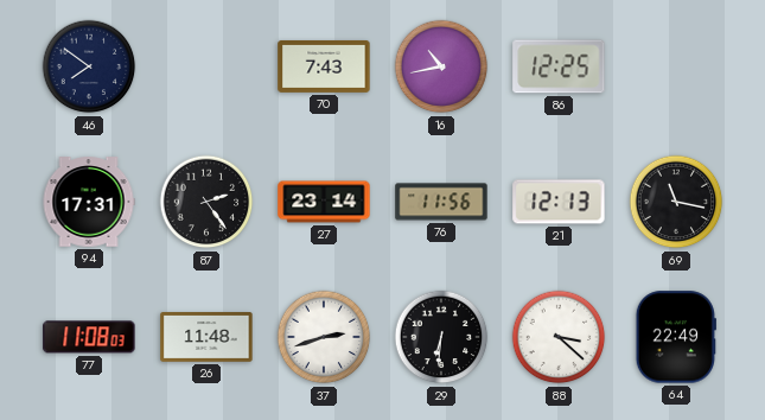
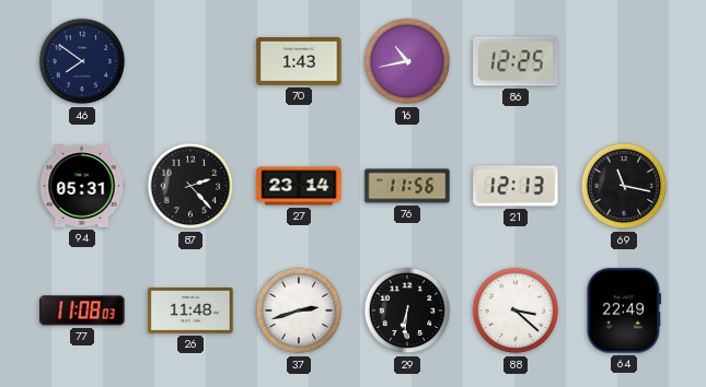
70: 7:43 -> 1:43
94: 17:31 -> 05:31
87: 2:24 -> 2:23
